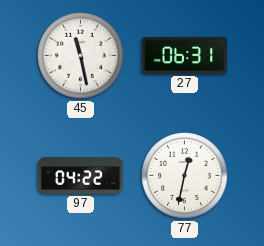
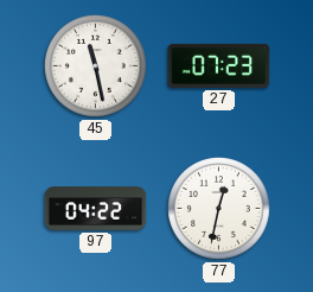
27: 06:31 -> 07:23
